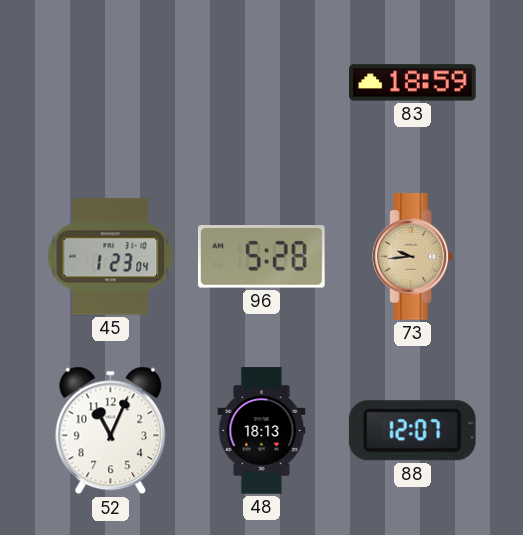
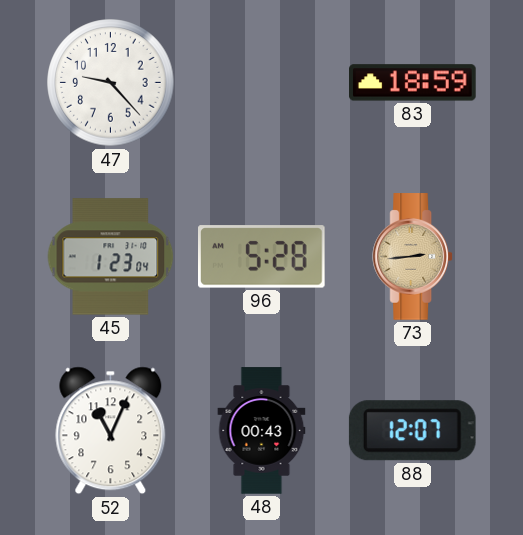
47: none -> 9:23
73: 9:44 -> 2:44
48: 18:13 -> 00:43
